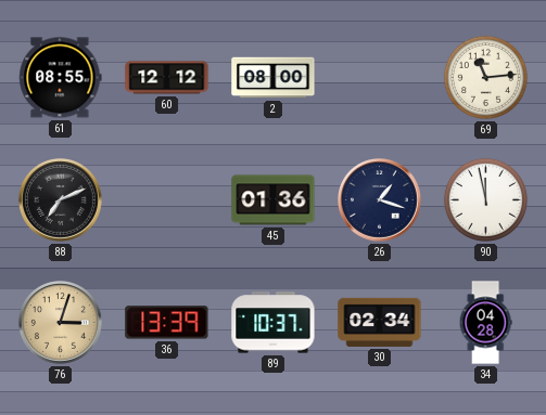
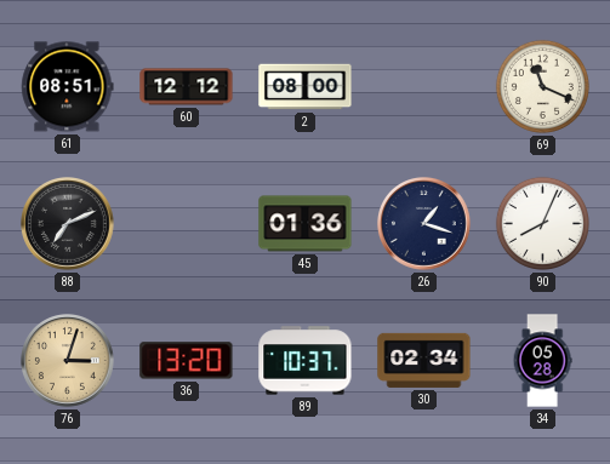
61: 08:55 -> 08:51
69: 11:14 -> 11:19
90: 11:58 -> 8:04
36: 13:39 -> 13:20
34: 04:28 -> 05:28
